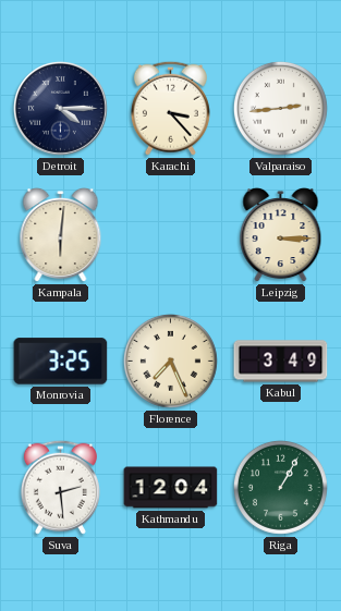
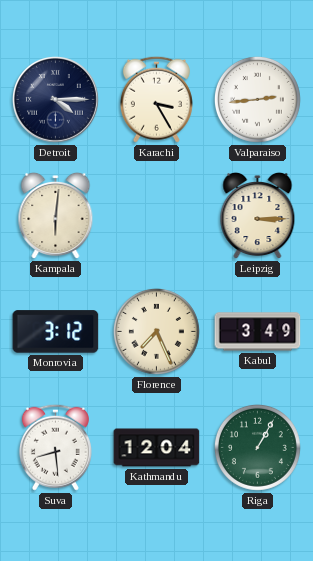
Karachi: 3:23 -> 3:25
Monrovia: 3:25 -> 3:12
Suva: 2:29 -> 8:29
